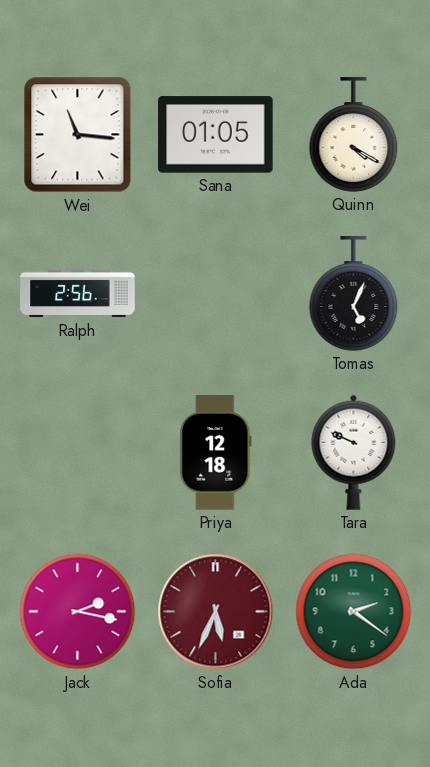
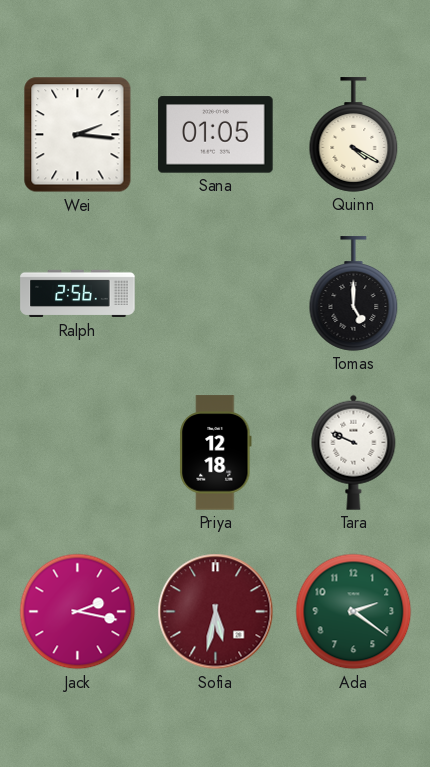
Wei: 11:16 -> 2:16
Tomas: 5:04 -> 5:00
Sofia: 5:34 -> 5:32
